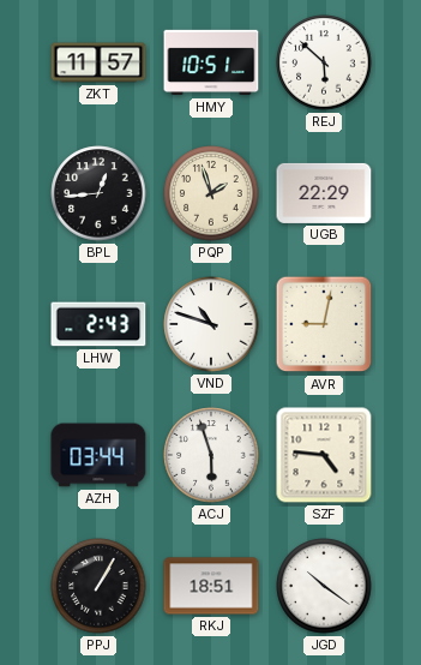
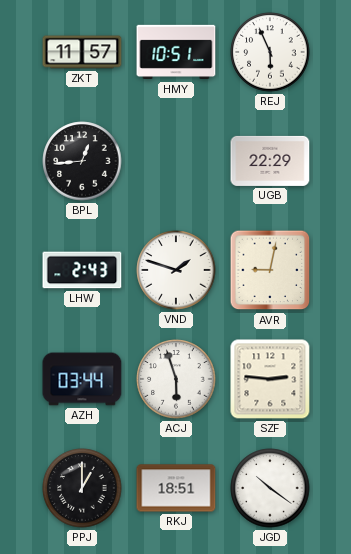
REJ: 5:52 -> 5:56
PQP: 1:57 -> none
VND: 10:48 -> 1:48
SZF: 4:46 -> 2:46
PPJ: 1:05 -> 1:00
